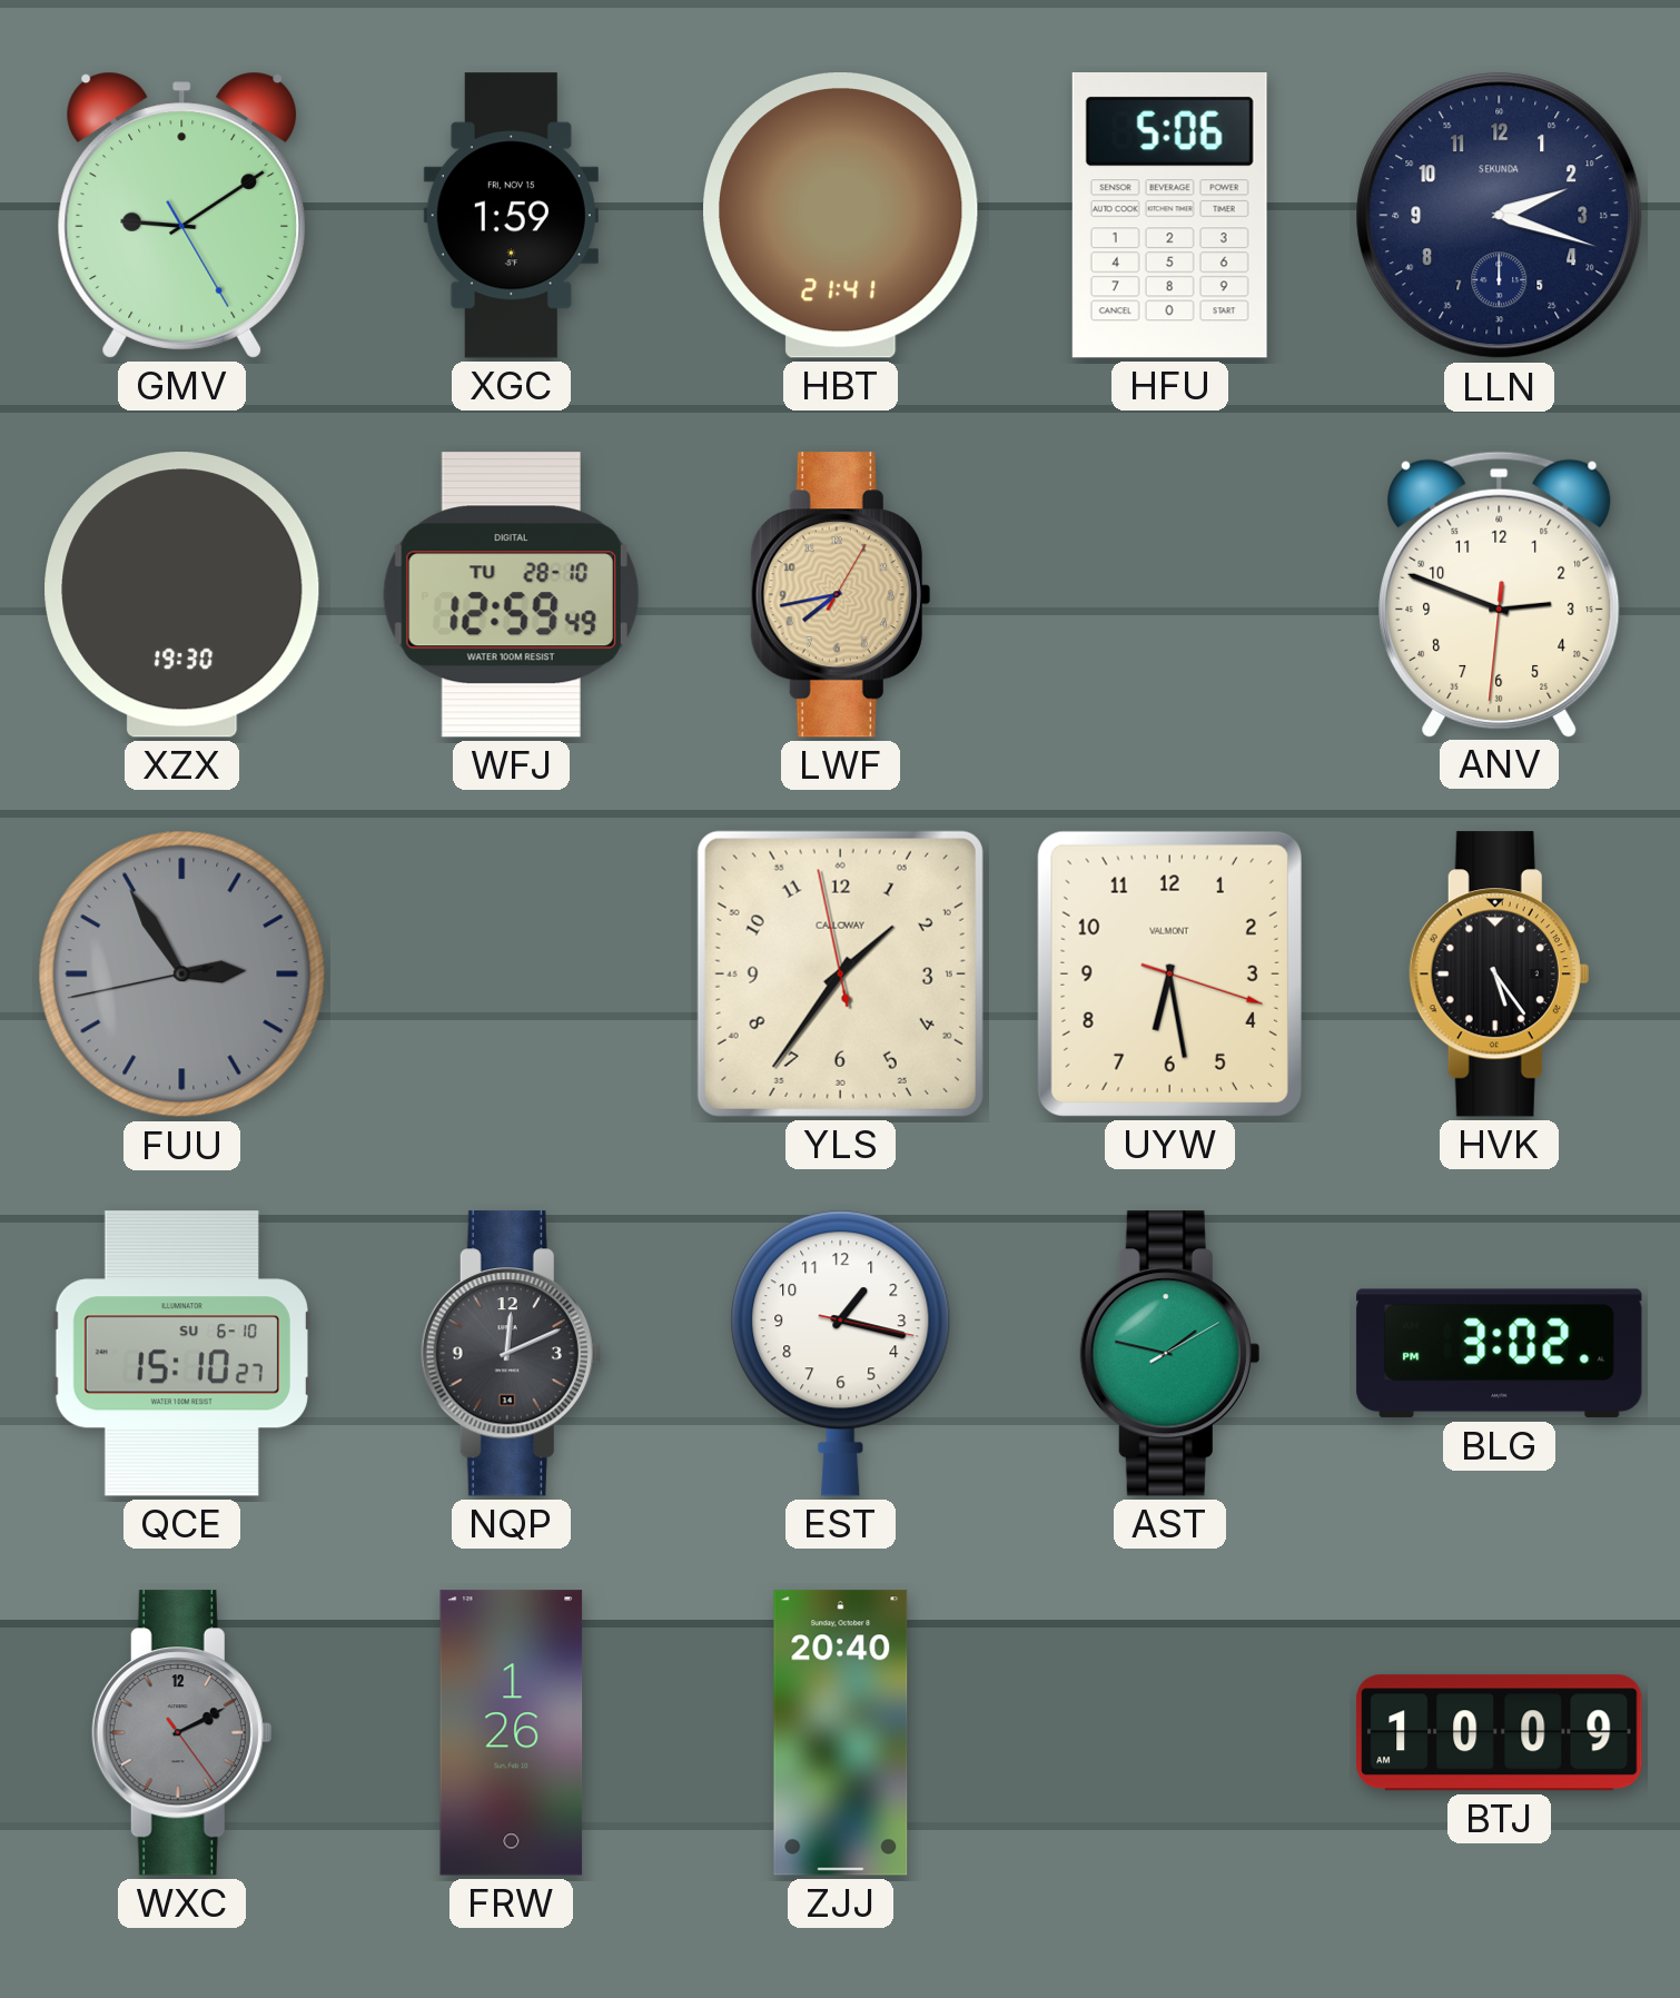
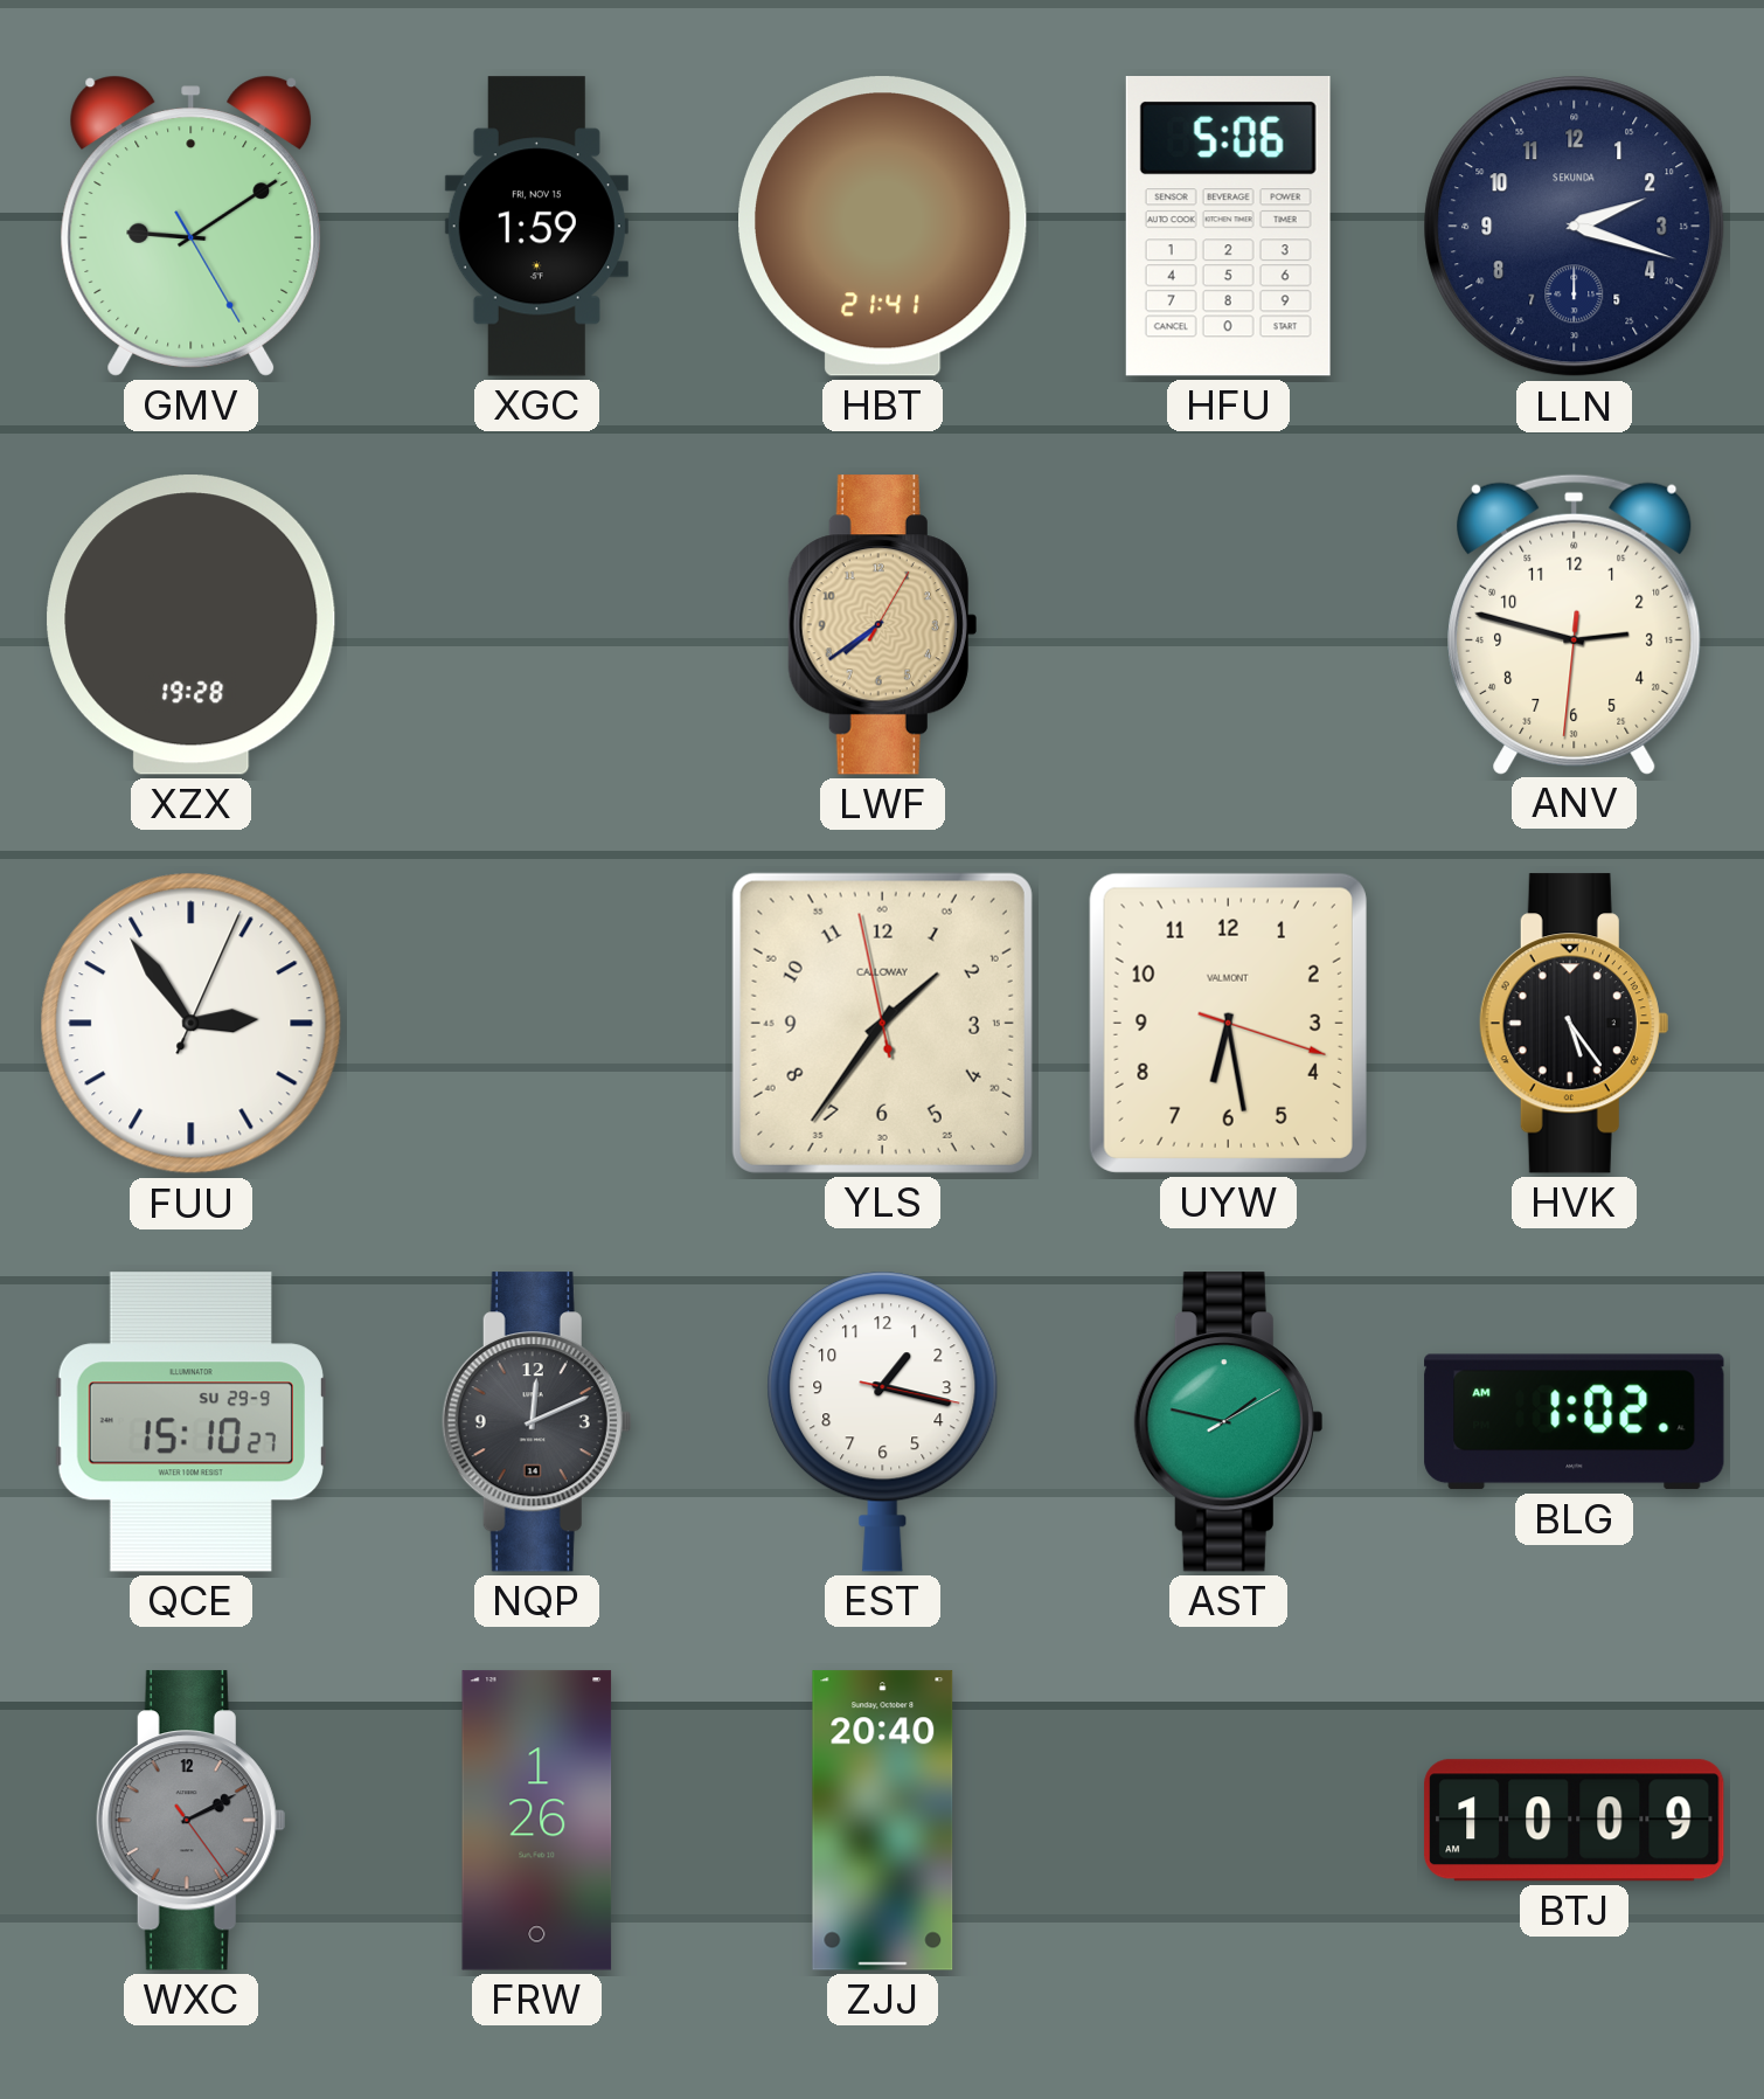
XZX: 19:30 -> 19:28
WFJ: 12:59 -> none
LWF: 7:43 -> 7:39
ANV: 2:48 -> 2:47
FUU: 2:54:43 -> 2:54:04
FUU dial: grey -> white
QCE date: SU 6-10 -> SU 29-9
BLG: 3:02 -> 1:02
